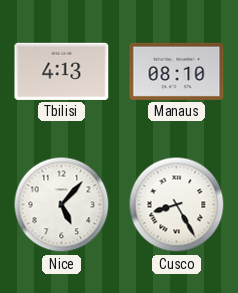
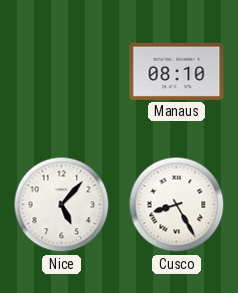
Tbilisi: 4:13 -> none
